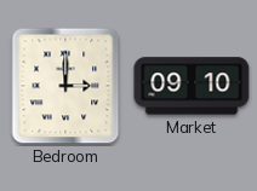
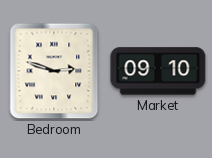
Bedroom: 3:00 -> 2:48
